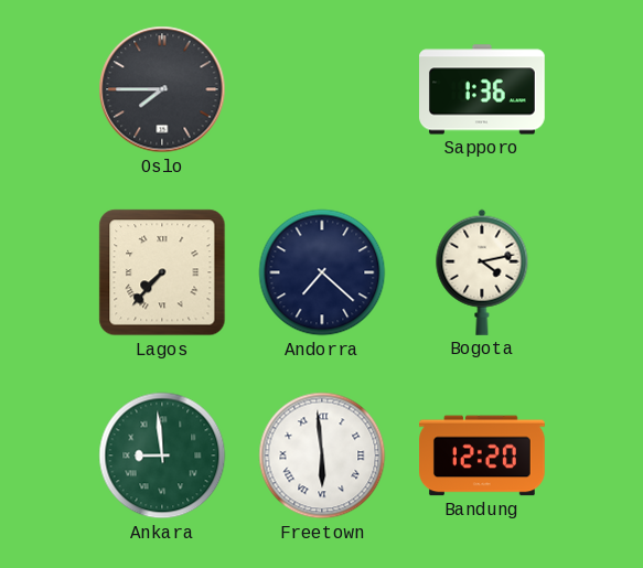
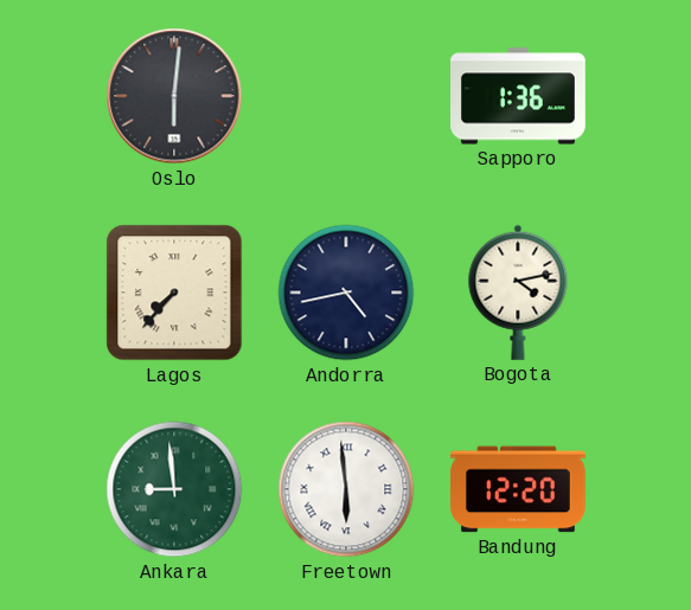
Oslo: 7:45 -> 6:01
Andorra: 7:22 -> 4:43
